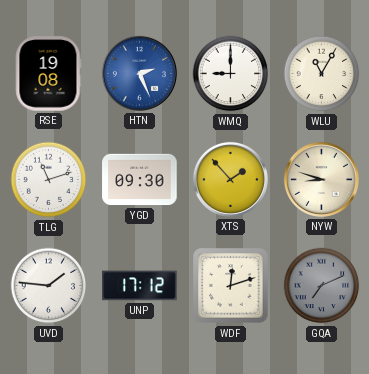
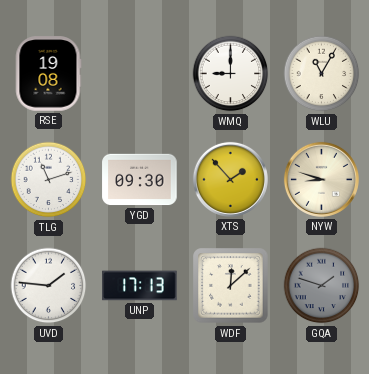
HTN: 2:26 -> none
UNP: 17:12 -> 17:13
WDF: 12:12 -> 12:08
GQA: 7:11 -> 1:48
